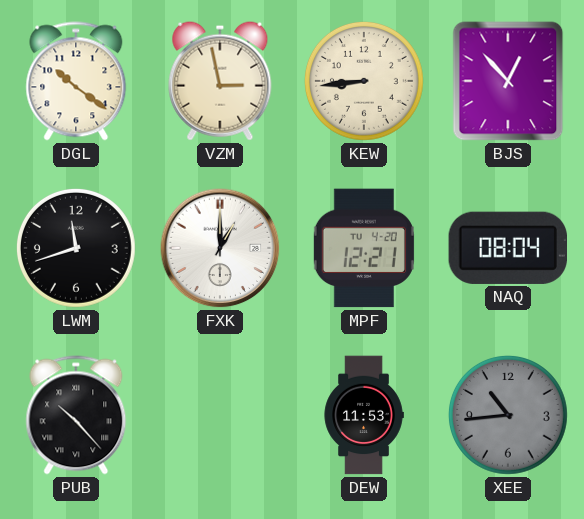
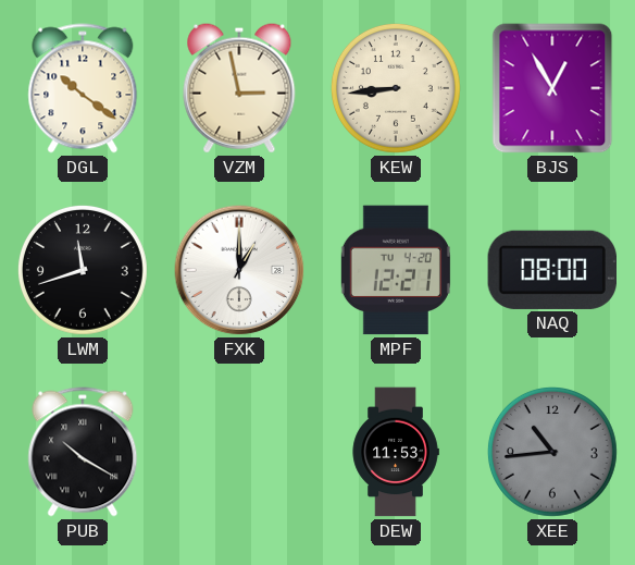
BJS: 12:53 -> 12:55
NAQ: 08:04 -> 08:00
PUB: 10:23 -> 10:20
